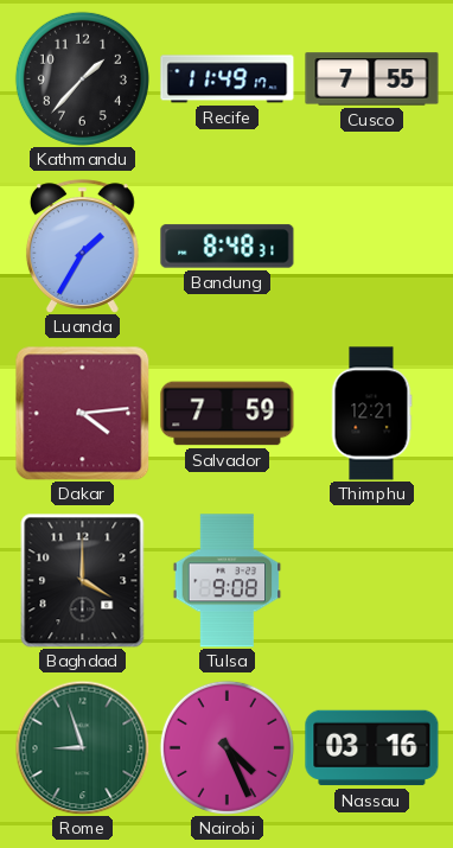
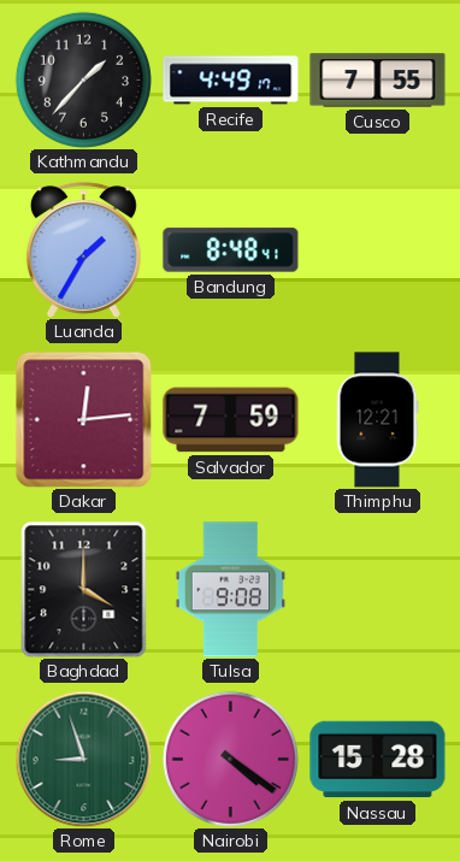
Recife: 11:49 -> 4:49
Bandung: 8:48:31 -> 8:48:41
Dakar: 4:14 -> 12:14
Nairobi: 4:26 -> 4:21
Nassau: 03:16 -> 15:28
